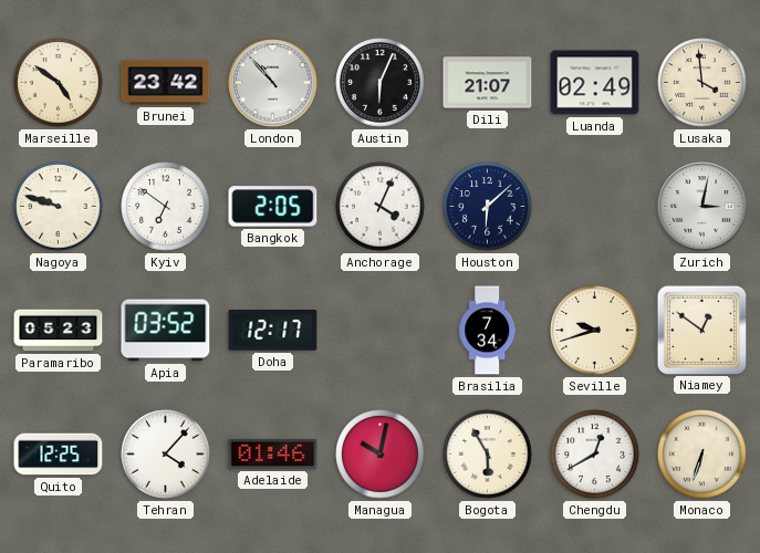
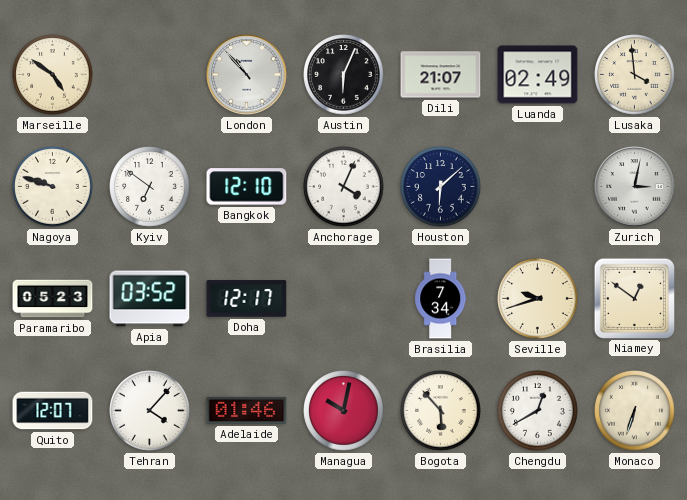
Brunei: 23:42 -> none
Bangkok: 2:05 -> 12:10
Quito: 12:25 -> 12:07
Bogota: 5:55 -> 5:53
